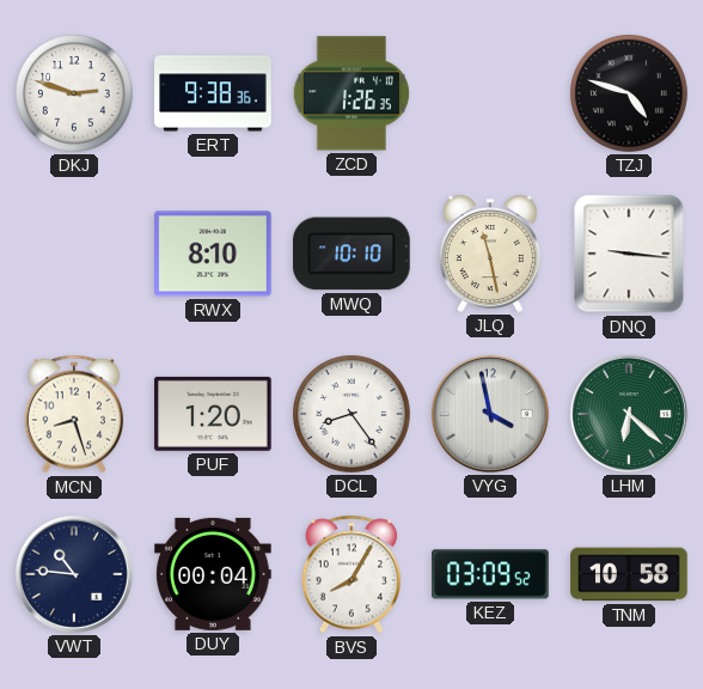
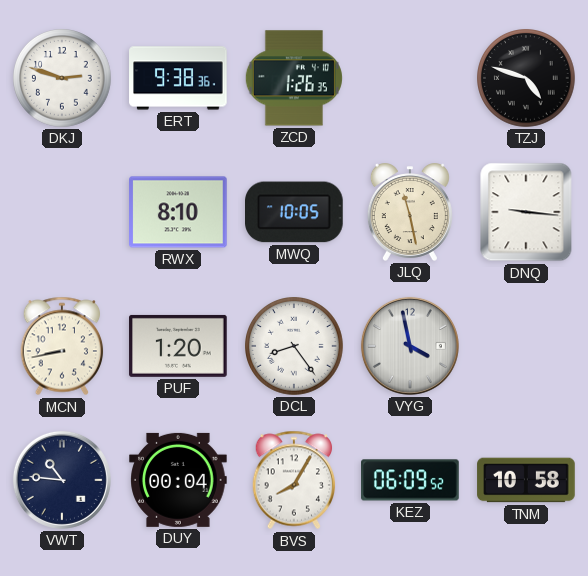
MWQ: 10:10 -> 10:05
MCN: 8:27 -> 8:43
LHM: 6:22 -> none
KEZ: 03:09 -> 06:09
